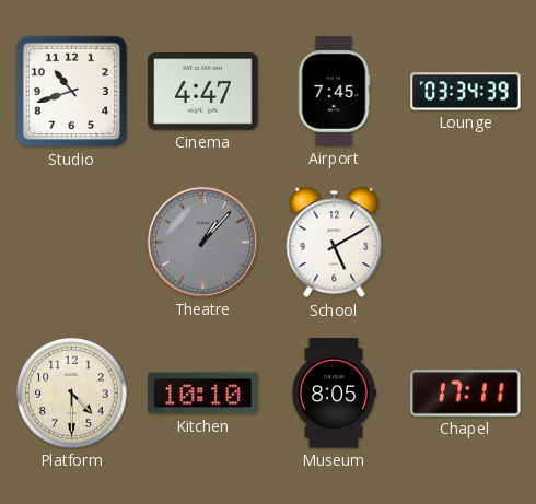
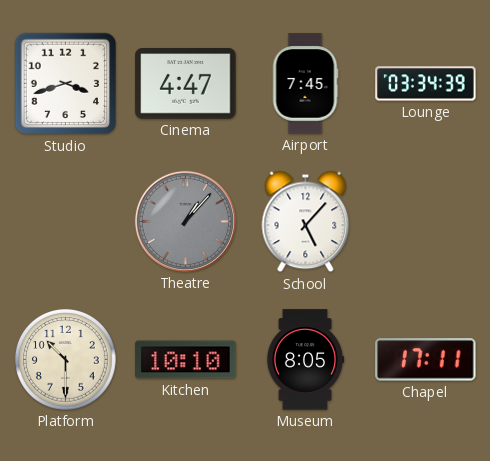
Studio: 10:42 -> 3:42
School: 5:10 -> 5:07
Platform: 4:30 -> 10:30
